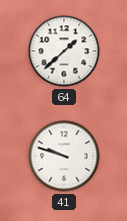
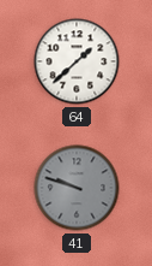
41 dial: white -> grey
